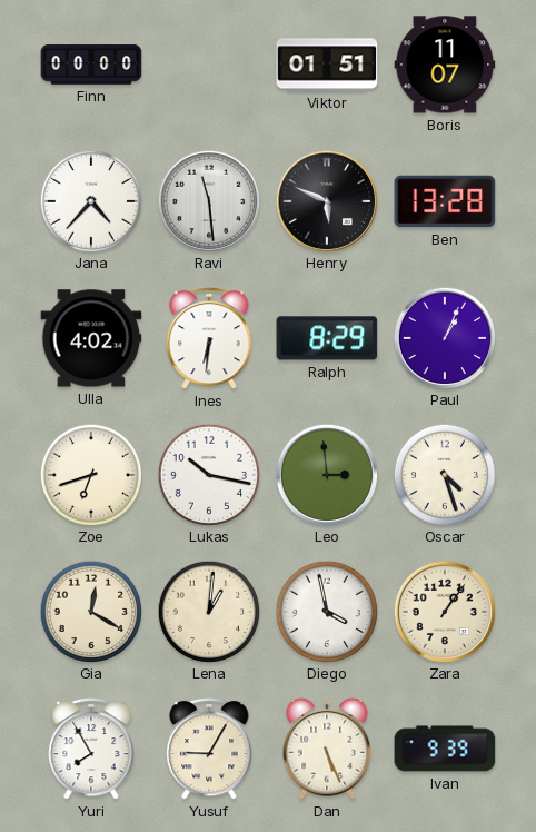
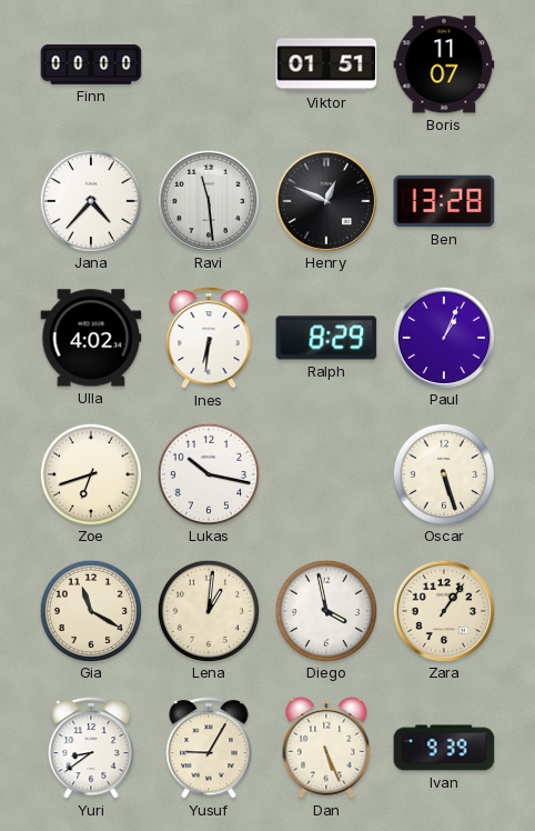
Henry: 5:49 -> 12:49
Leo: 2:59 -> none
Oscar: 4:27 -> 5:27
Gia: 12:20 -> 11:20
Yuri: 7:55 -> 8:39
